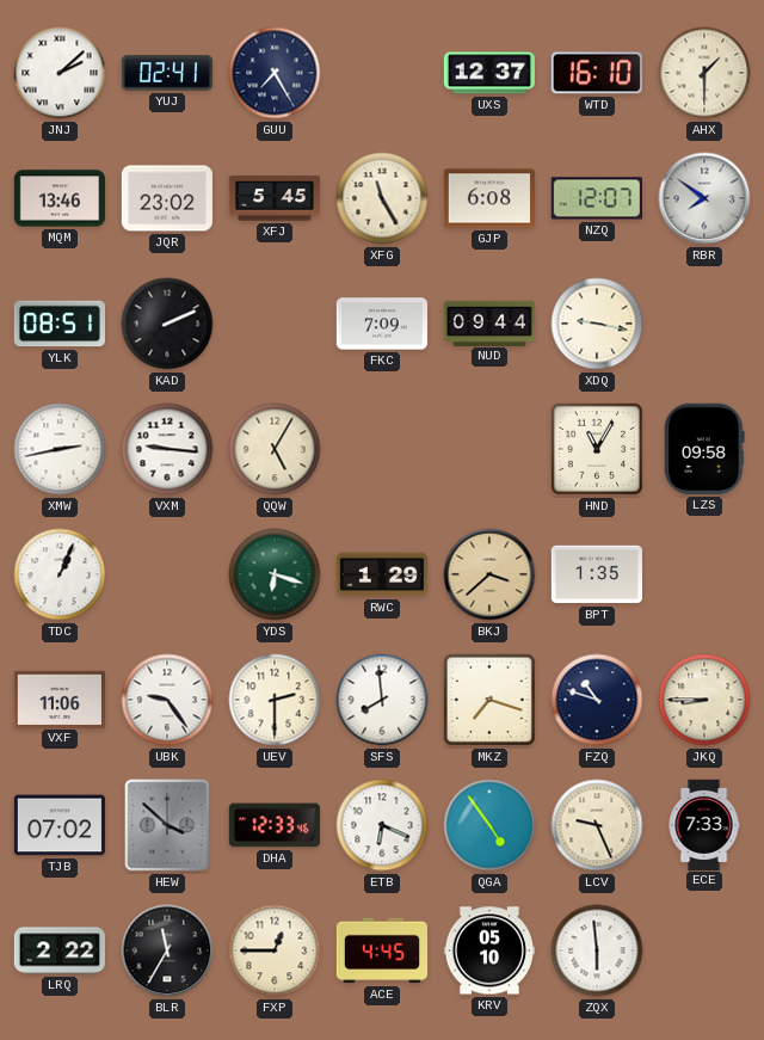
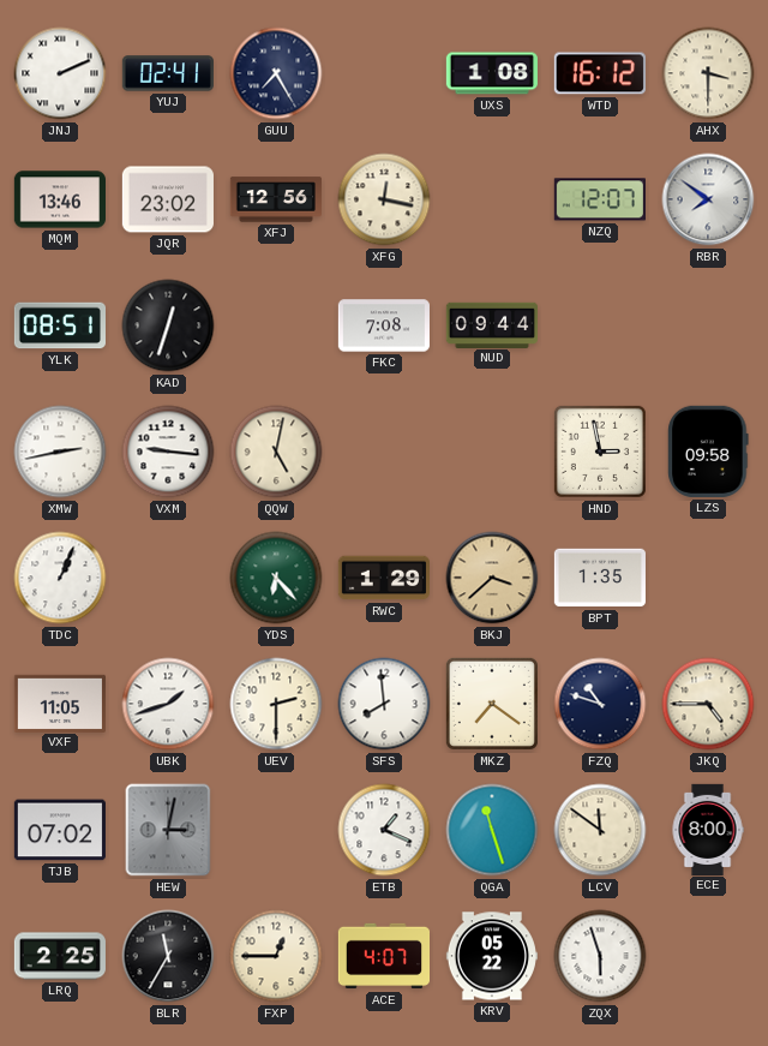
JNJ: 2:08 -> 2:11
UXS: 12:37 -> 1:08
WTD: 16:10 -> 16:12
AHX: 1:30 -> 3:30
XFJ: 5:45 -> 12:56
XFG: 11:25 -> 12:17
GJP: 6:08 -> none
KAD: 2:11 -> 12:33
FKC: 7:09 -> 7:08
XDQ: 9:17 -> none
QQW: 5:05 -> 5:02
HND: 11:05 -> 2:58
YDS: 6:18 -> 6:23
VXF: 11:06 -> 11:05
UBK: 9:24 -> 1:42
MKZ: 7:18 -> 7:21
JKQ: 8:45 -> 4:45
HEW: 3:52 -> 3:02
DHA: 12:33 -> none
ETB: 6:19 -> 1:19
QGA: 4:54 -> 11:27
LCV: 9:26 -> 11:51
ECE: 7:33 -> 8:00
LRQ: 2:22 -> 2:25
ACE: 4:45 -> 4:07
KRV: 05:10 -> 05:22
ZQX: 5:59 -> 5:57
